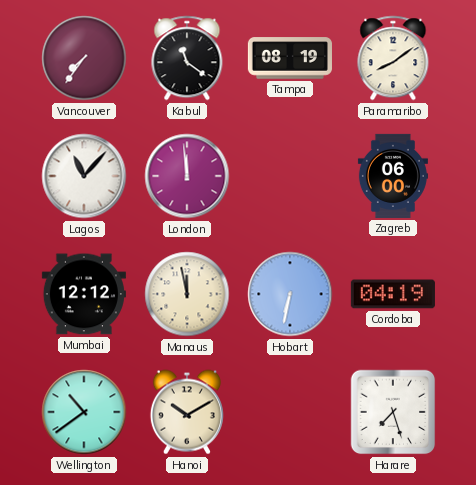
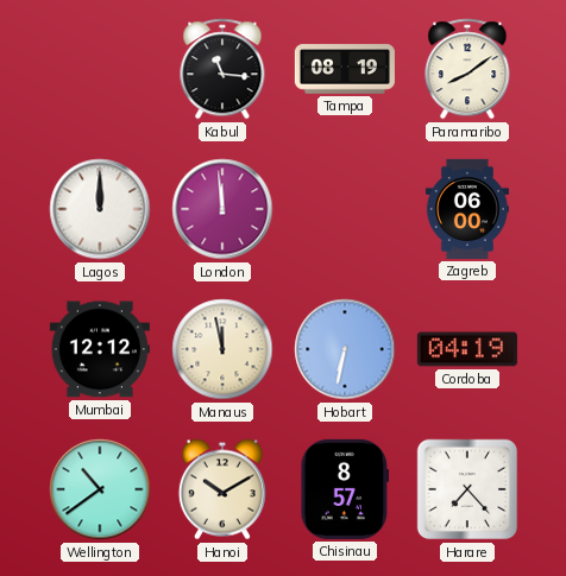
Vancouver: 7:36 -> none
Kabul: 11:21 -> 11:16
Lagos: 11:07 -> 12:00
Chisinau: none -> 8:57
Harare: 7:27 -> 7:23
